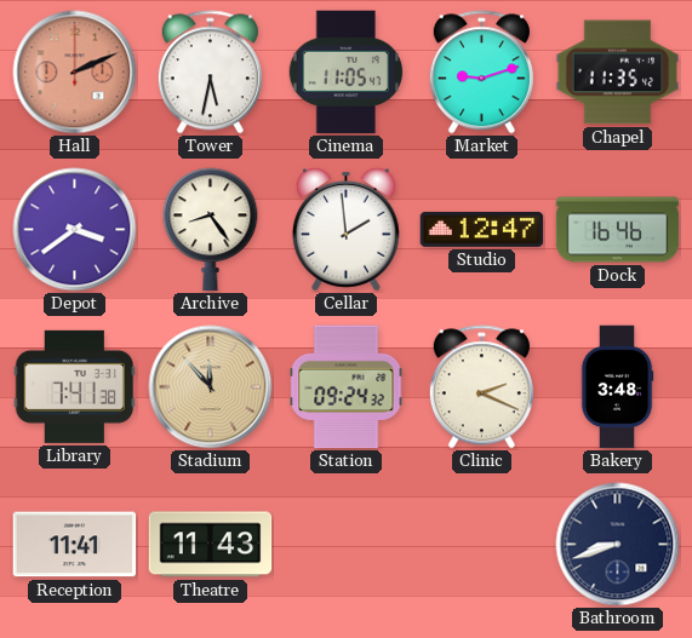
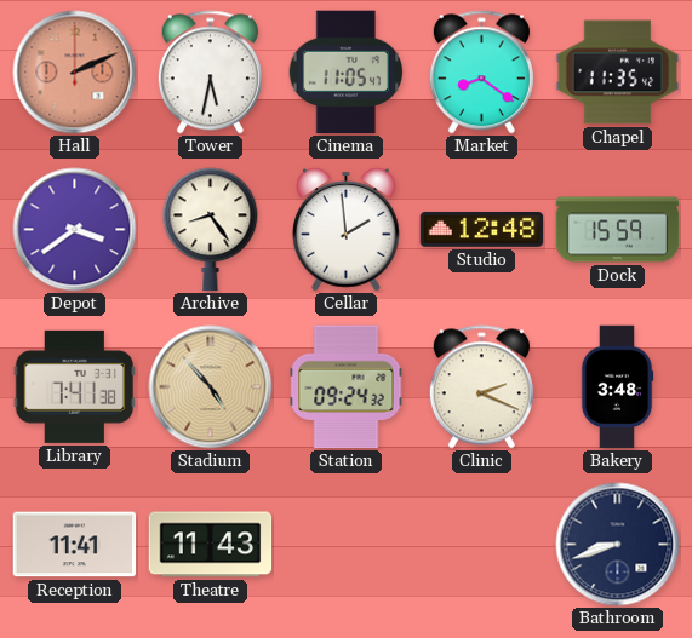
Market: 9:12 -> 8:21
Studio: 12:47 -> 12:48
Dock: 16:46 -> 15:59
Stadium: 11:53 -> 4:53
